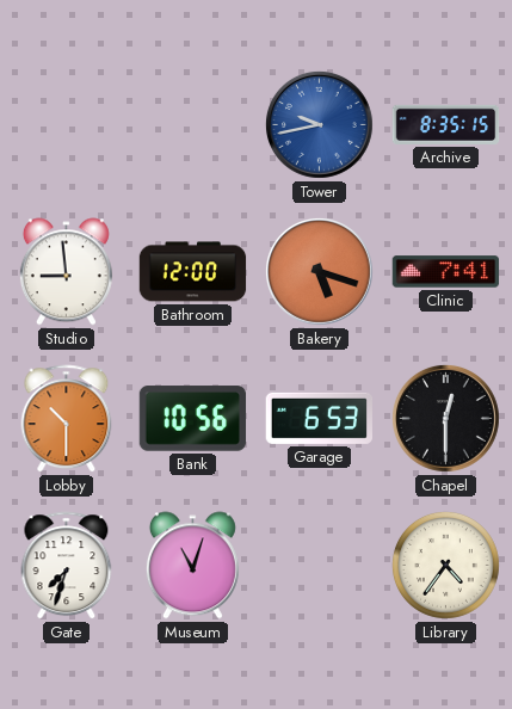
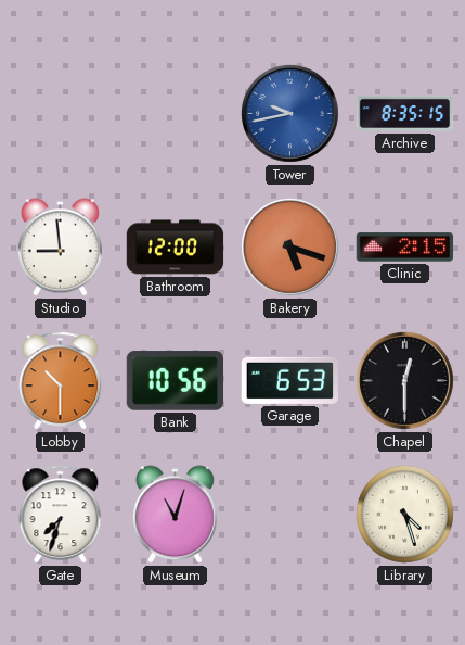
Clinic: 7:41 -> 2:15
Library: 4:36 -> 4:27
